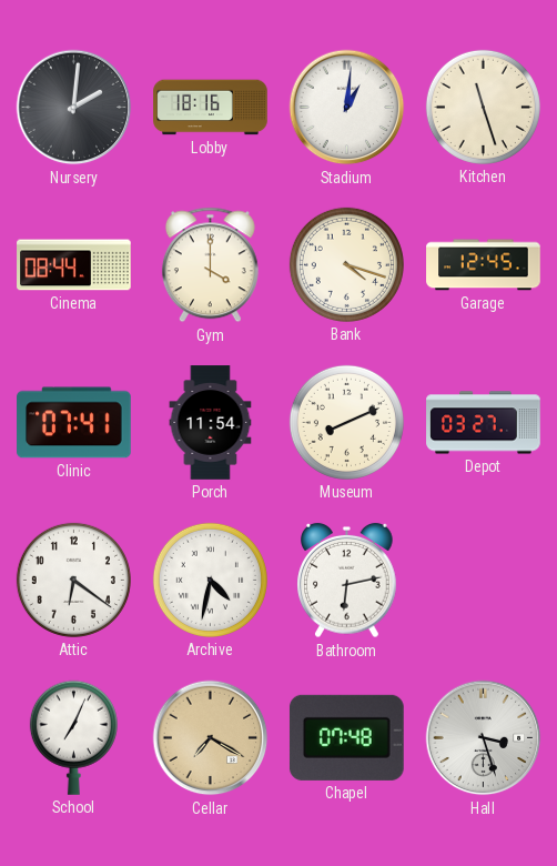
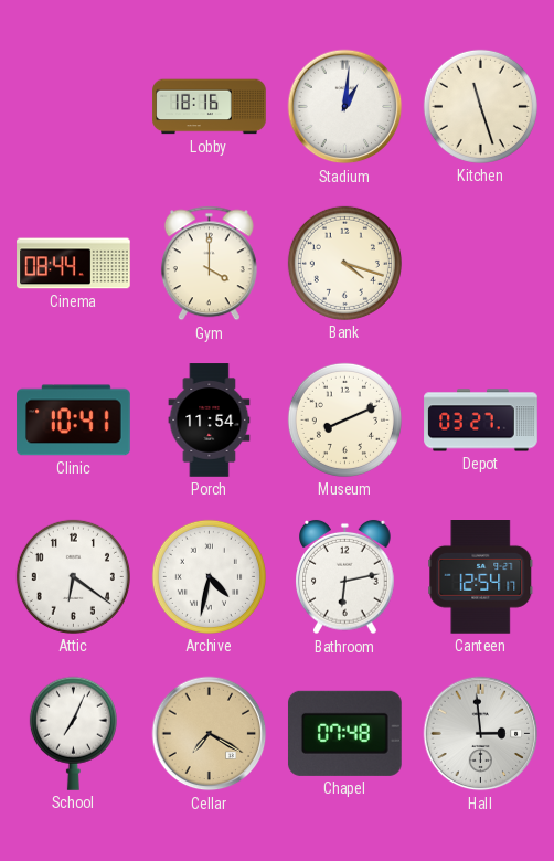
Nursery: 2:01 -> none
Garage: 12:45 -> none
Clinic: 07:41 -> 10:41
Canteen: none -> 12:54
Hall: 3:27 -> 2:59
